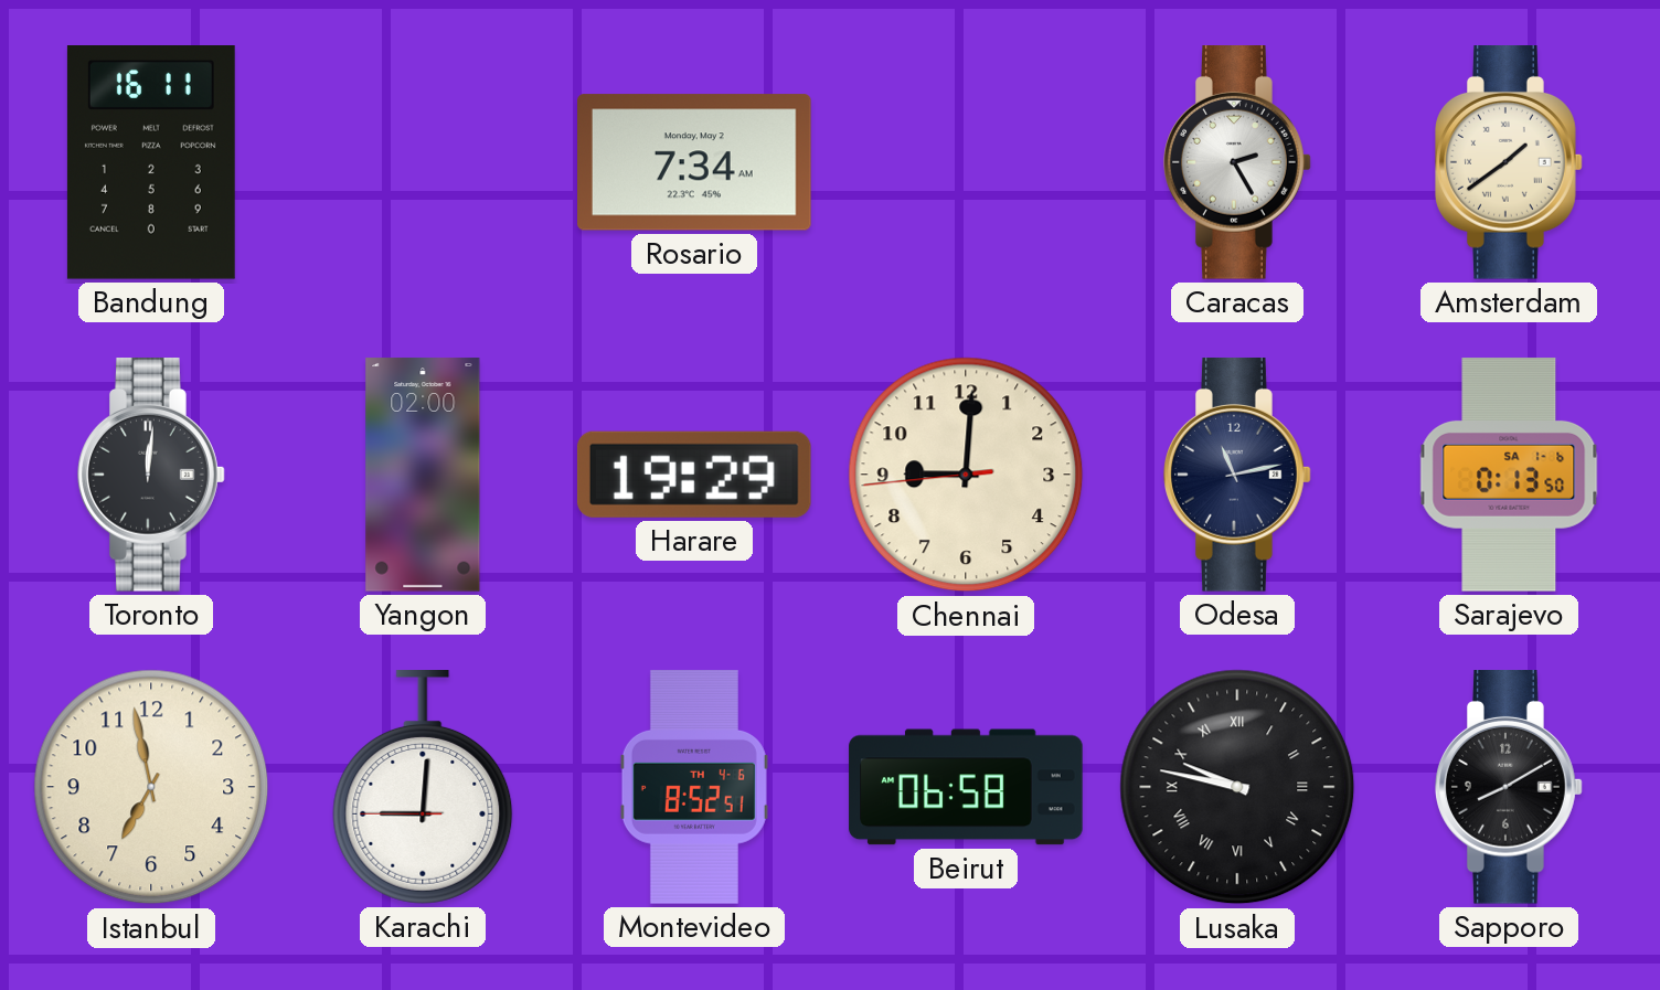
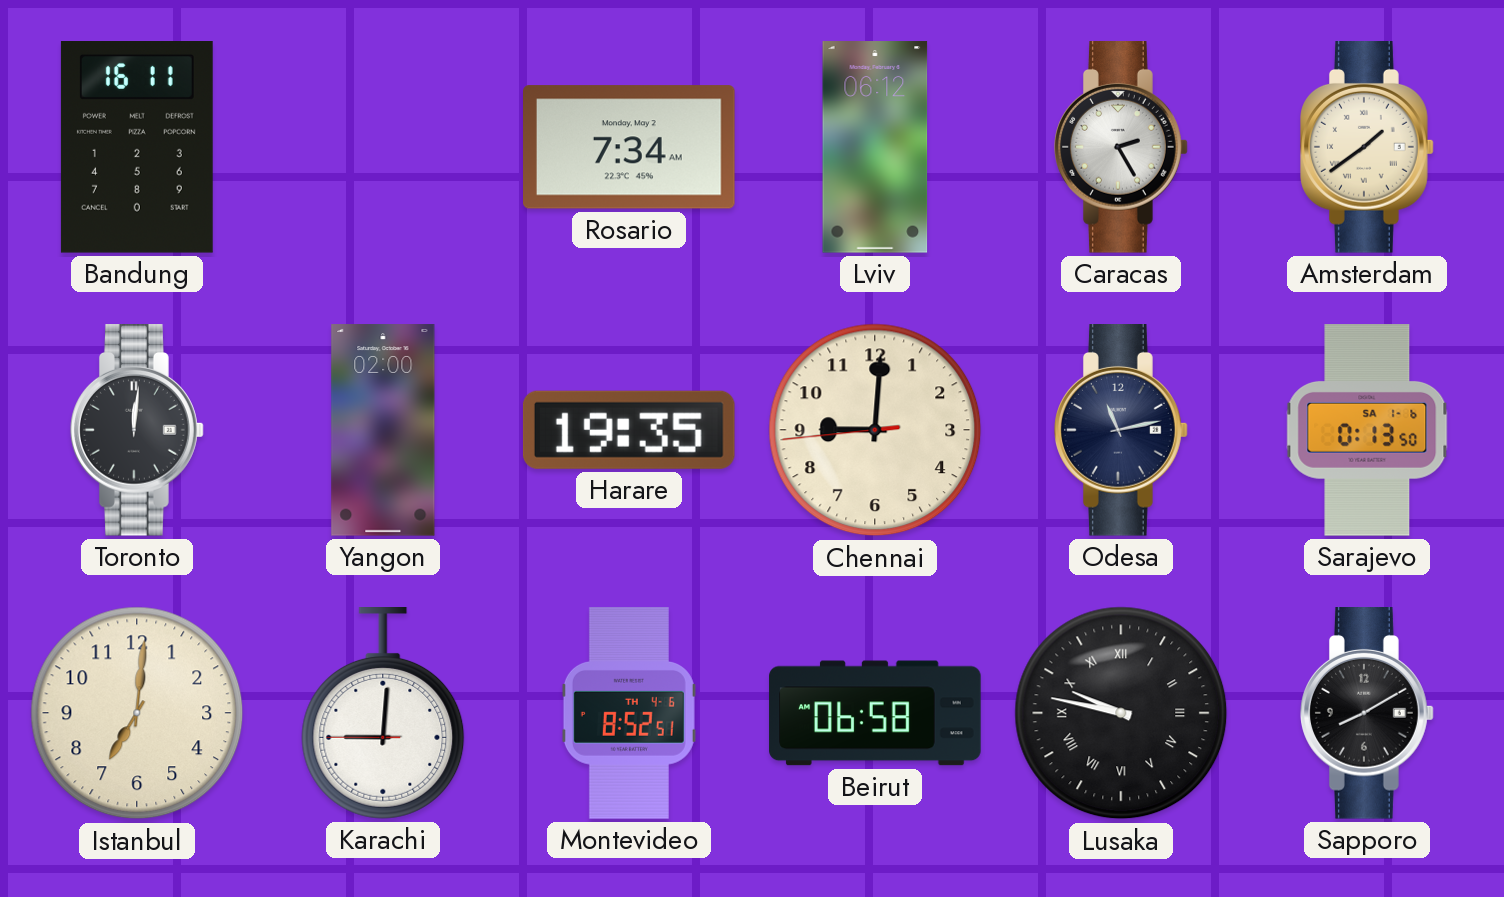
Lviv: none -> 06:12
Harare: 19:29 -> 19:35
Istanbul: 6:58 -> 7:01
